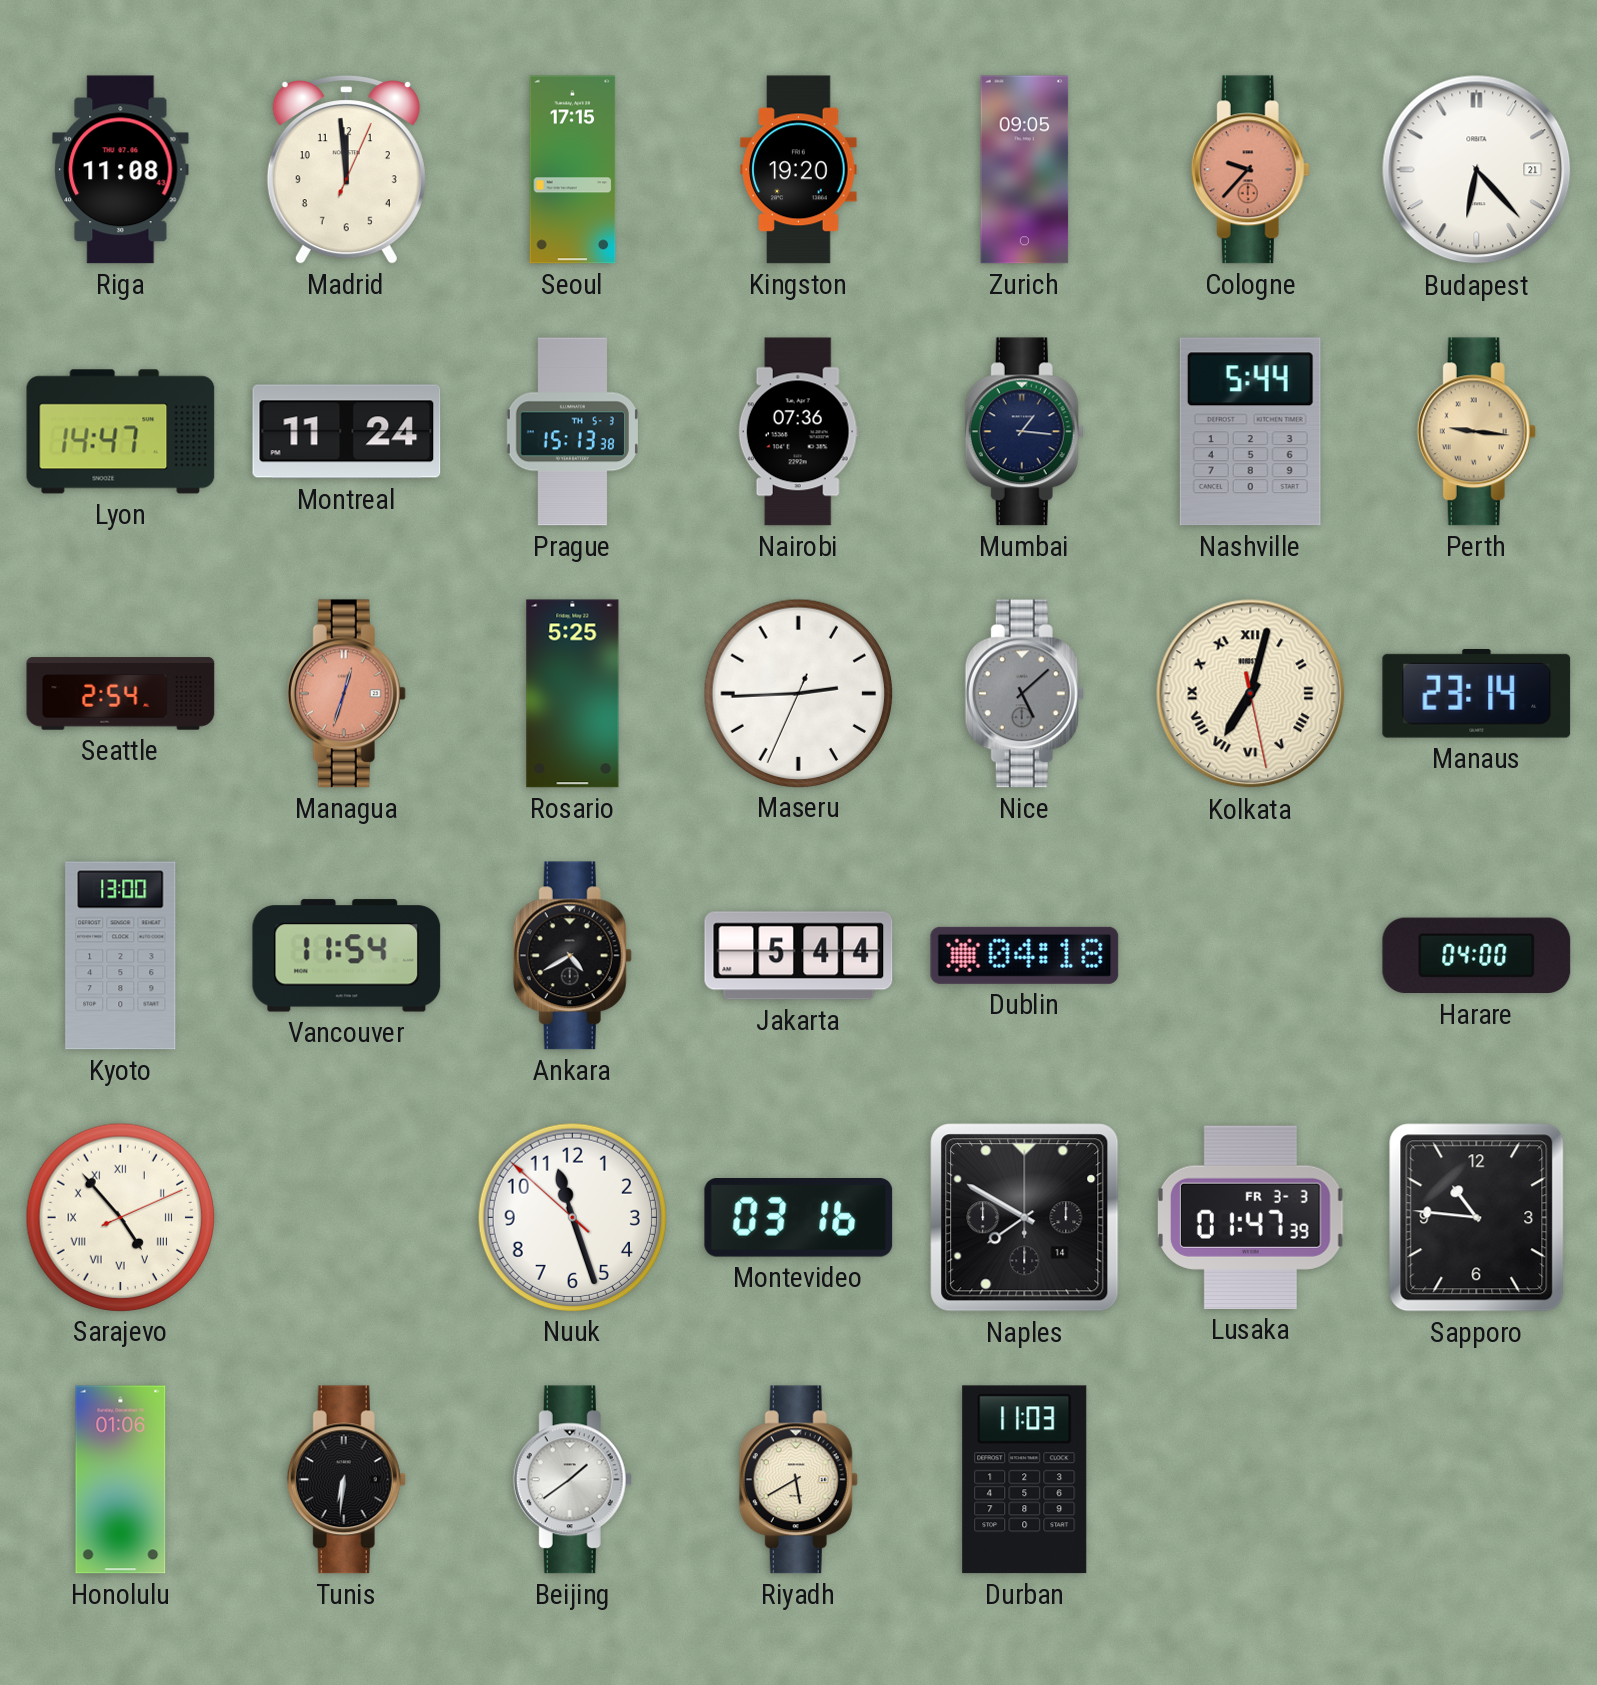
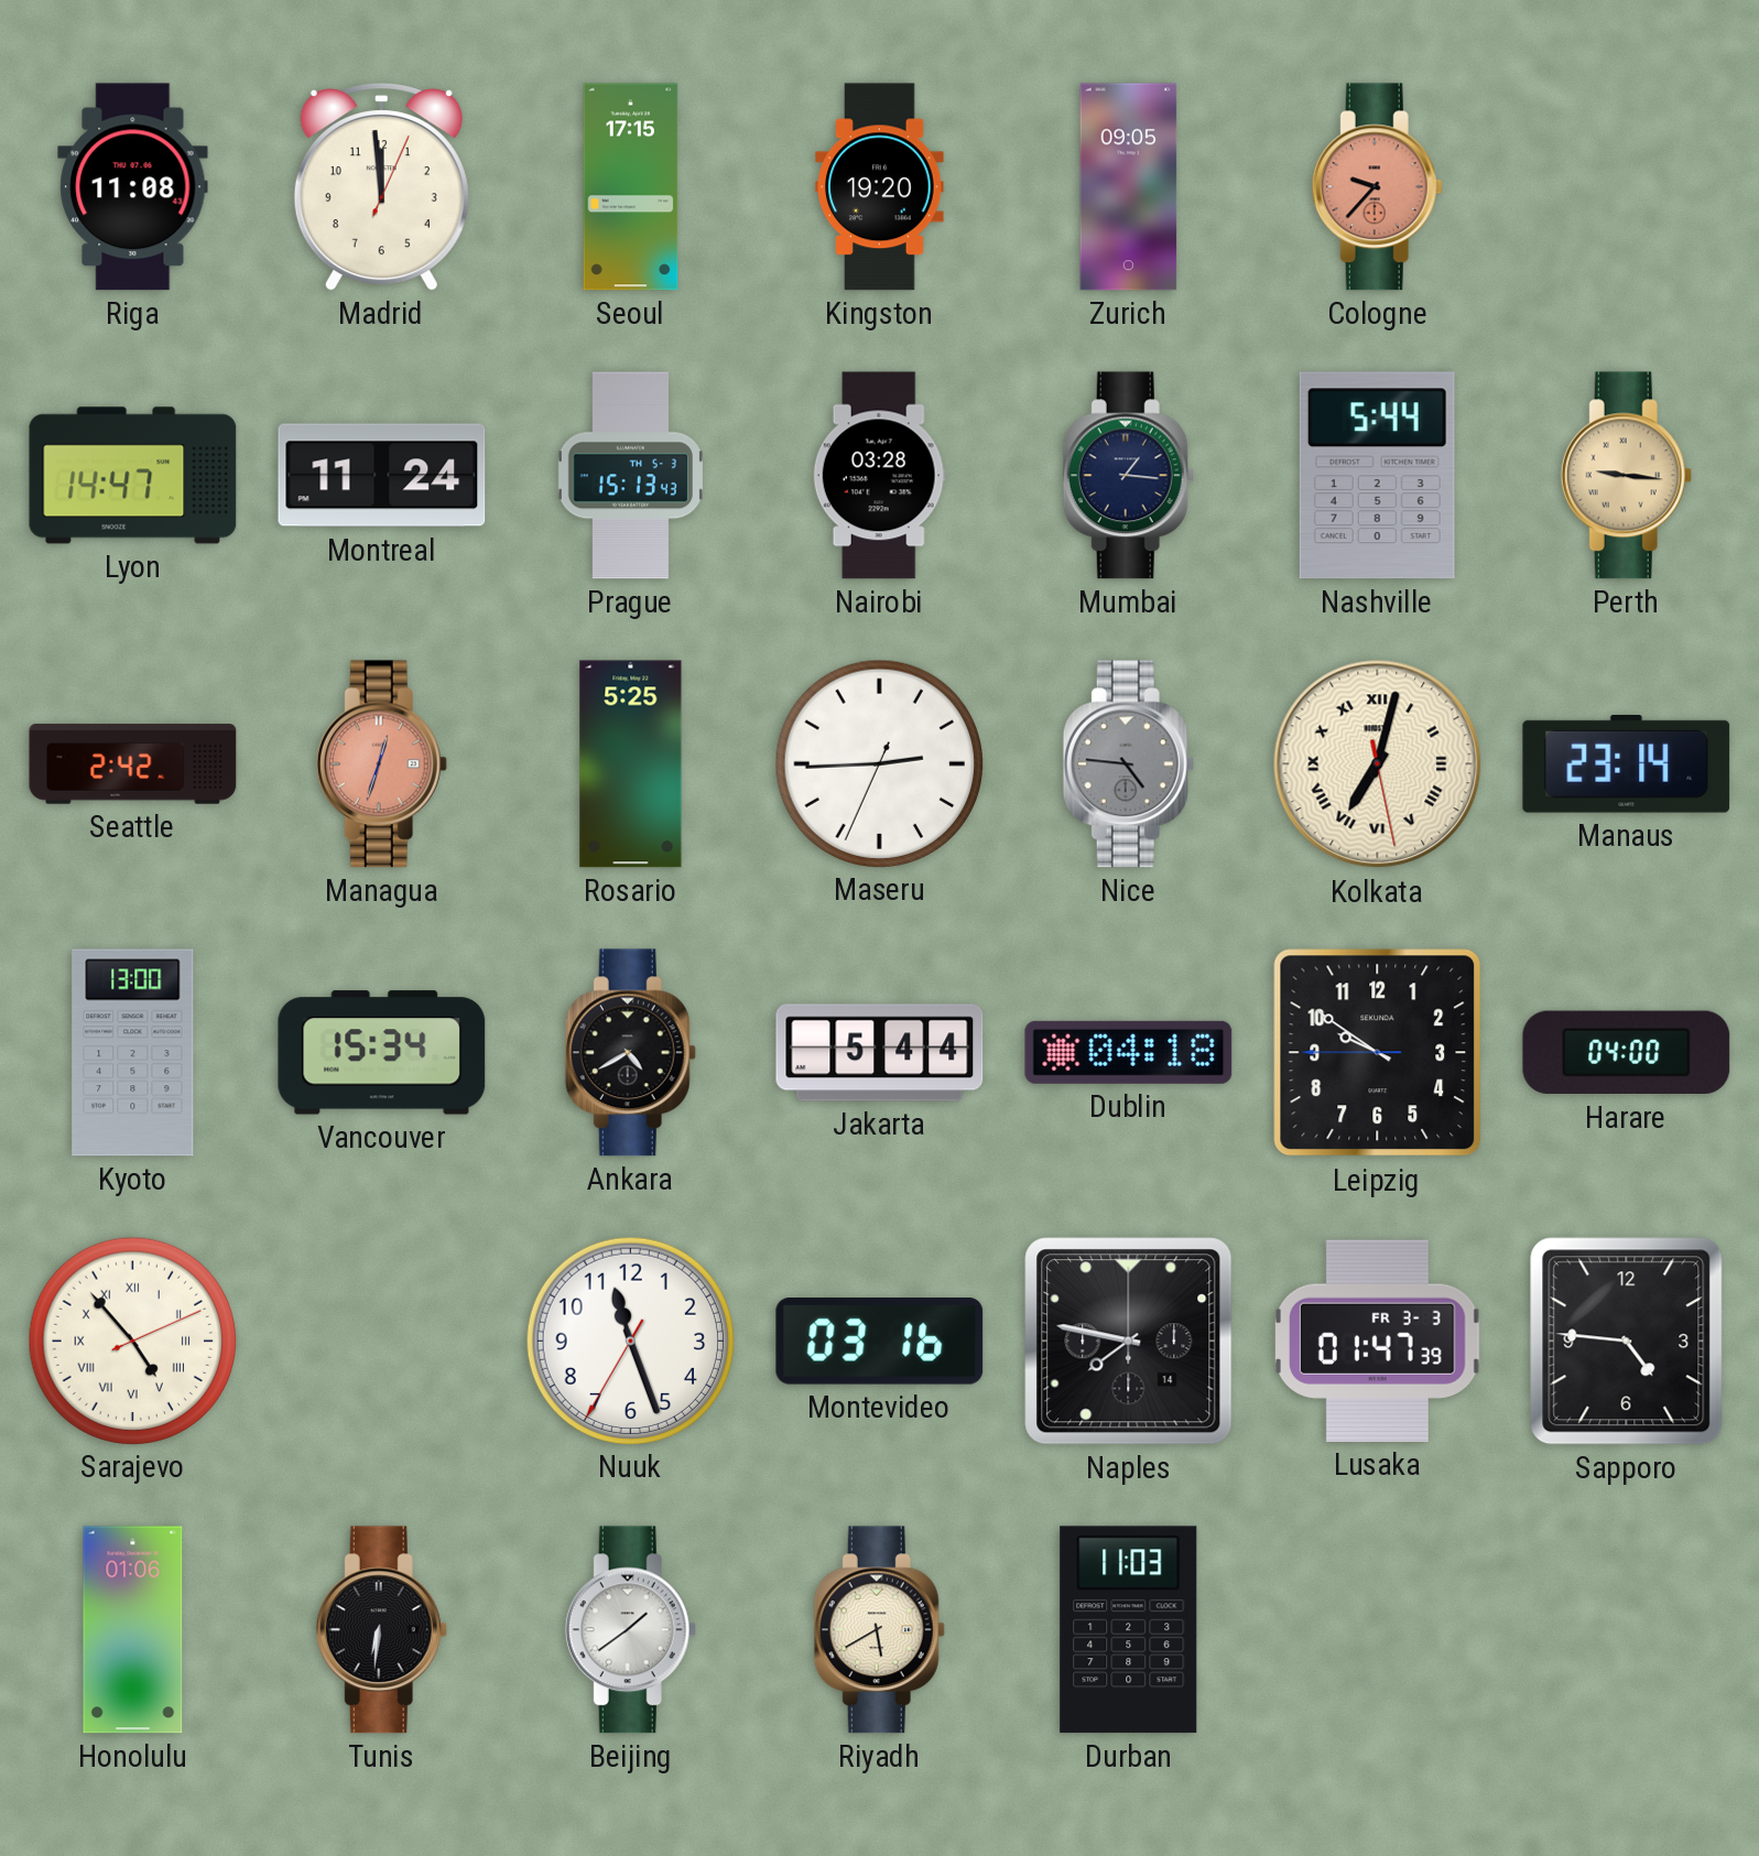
Budapest: 6:23 -> none
Prague: 15:13:38 -> 15:13:43
Nairobi: 07:36 -> 03:28
Seattle: 2:54 -> 2:42
Nice: 5:08 -> 4:46
Vancouver: 11:54 -> 15:34
Leipzig: none -> 9:50
Nuuk: 11:26:52 -> 11:26:35
Naples: 7:50 -> 7:47
Sapporo: 10:46 -> 4:46
